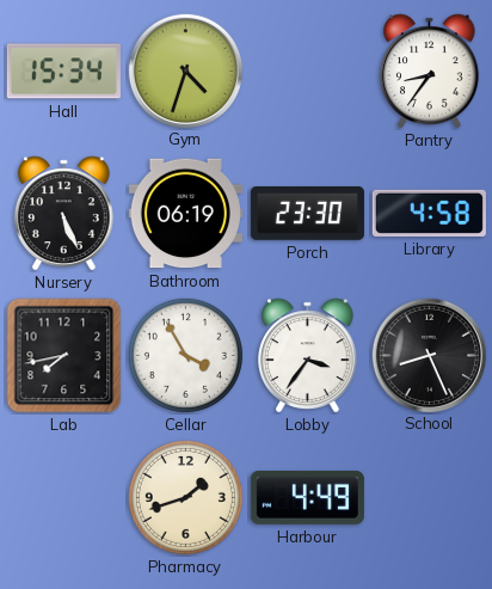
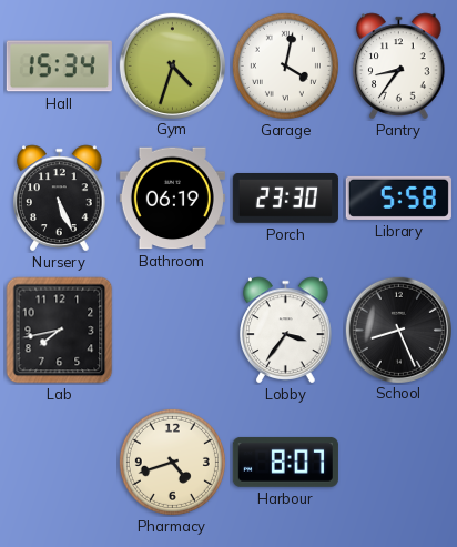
Garage: none -> 4:02
Library: 4:58 -> 5:58
Cellar: 3:55 -> none
Pharmacy: 1:42 -> 4:42
Harbour: 4:49 -> 8:07
